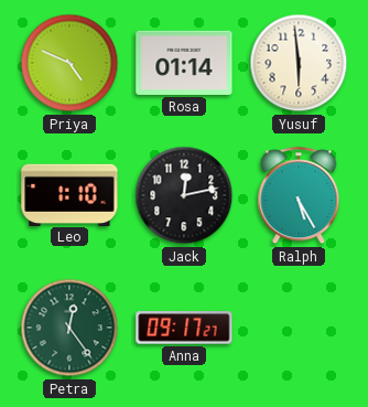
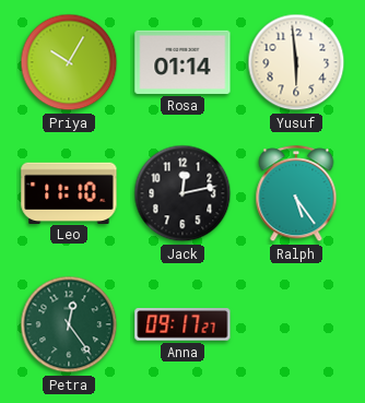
Priya: 4:49 -> 10:05
Leo: 1:10 -> 11:10
Ralph: 5:25 -> 5:24
